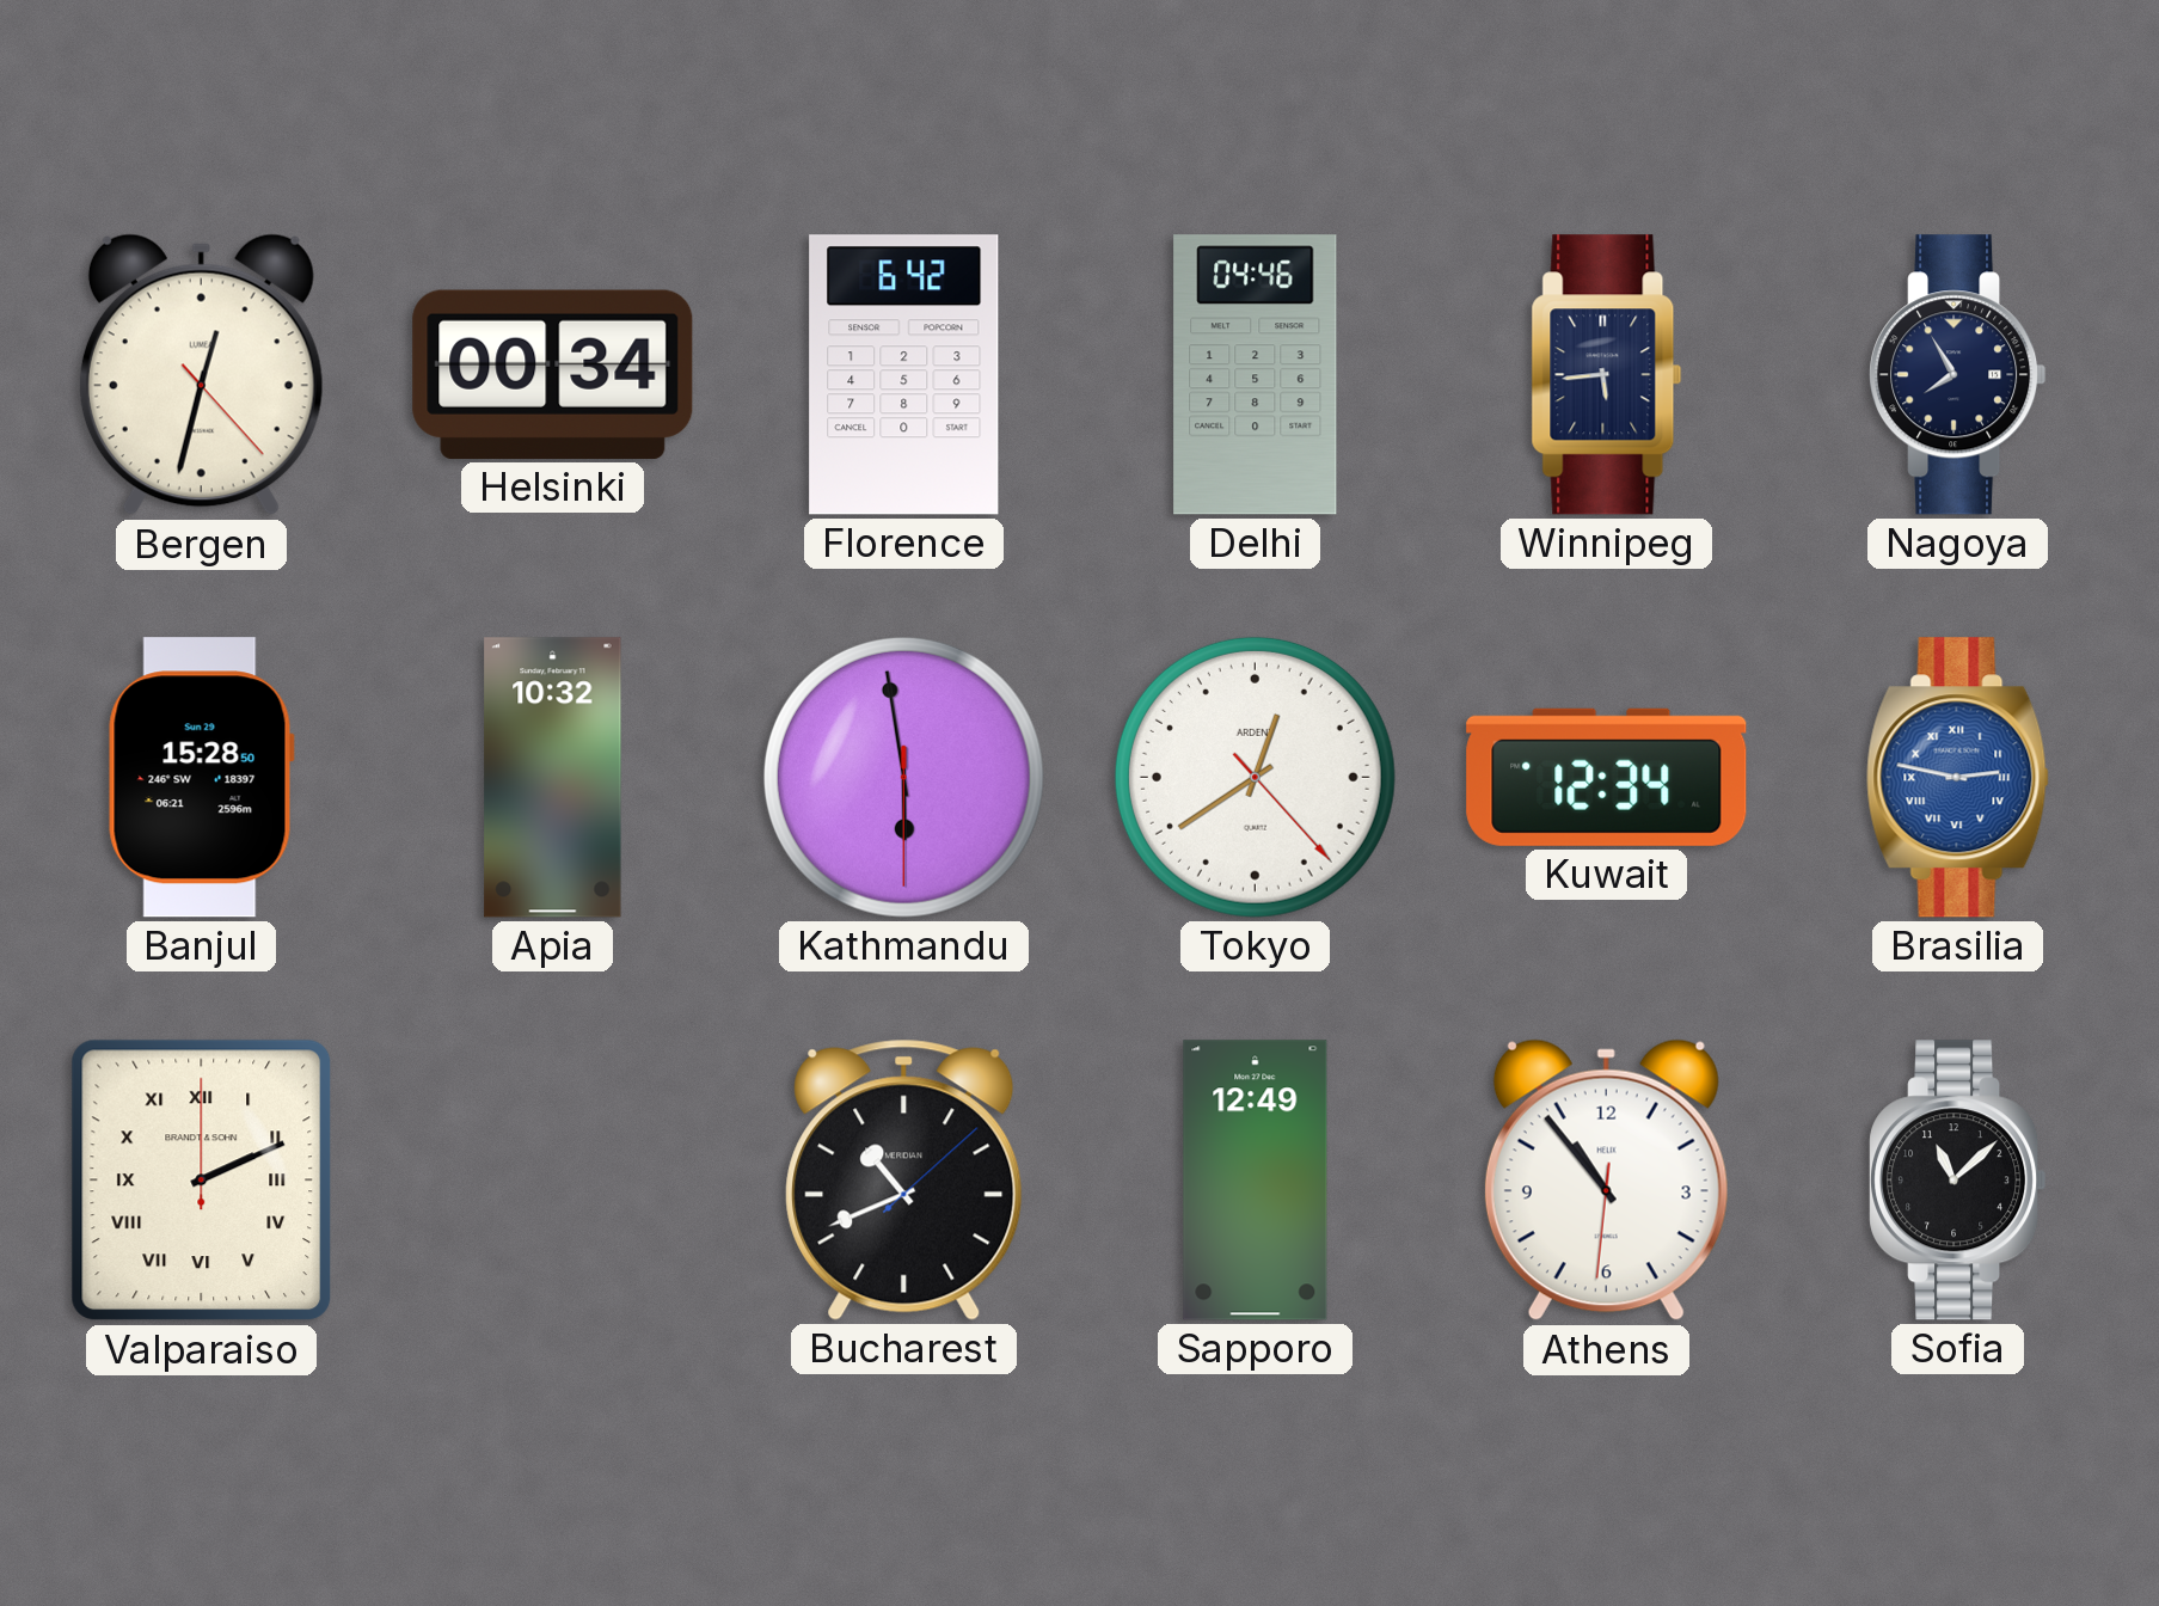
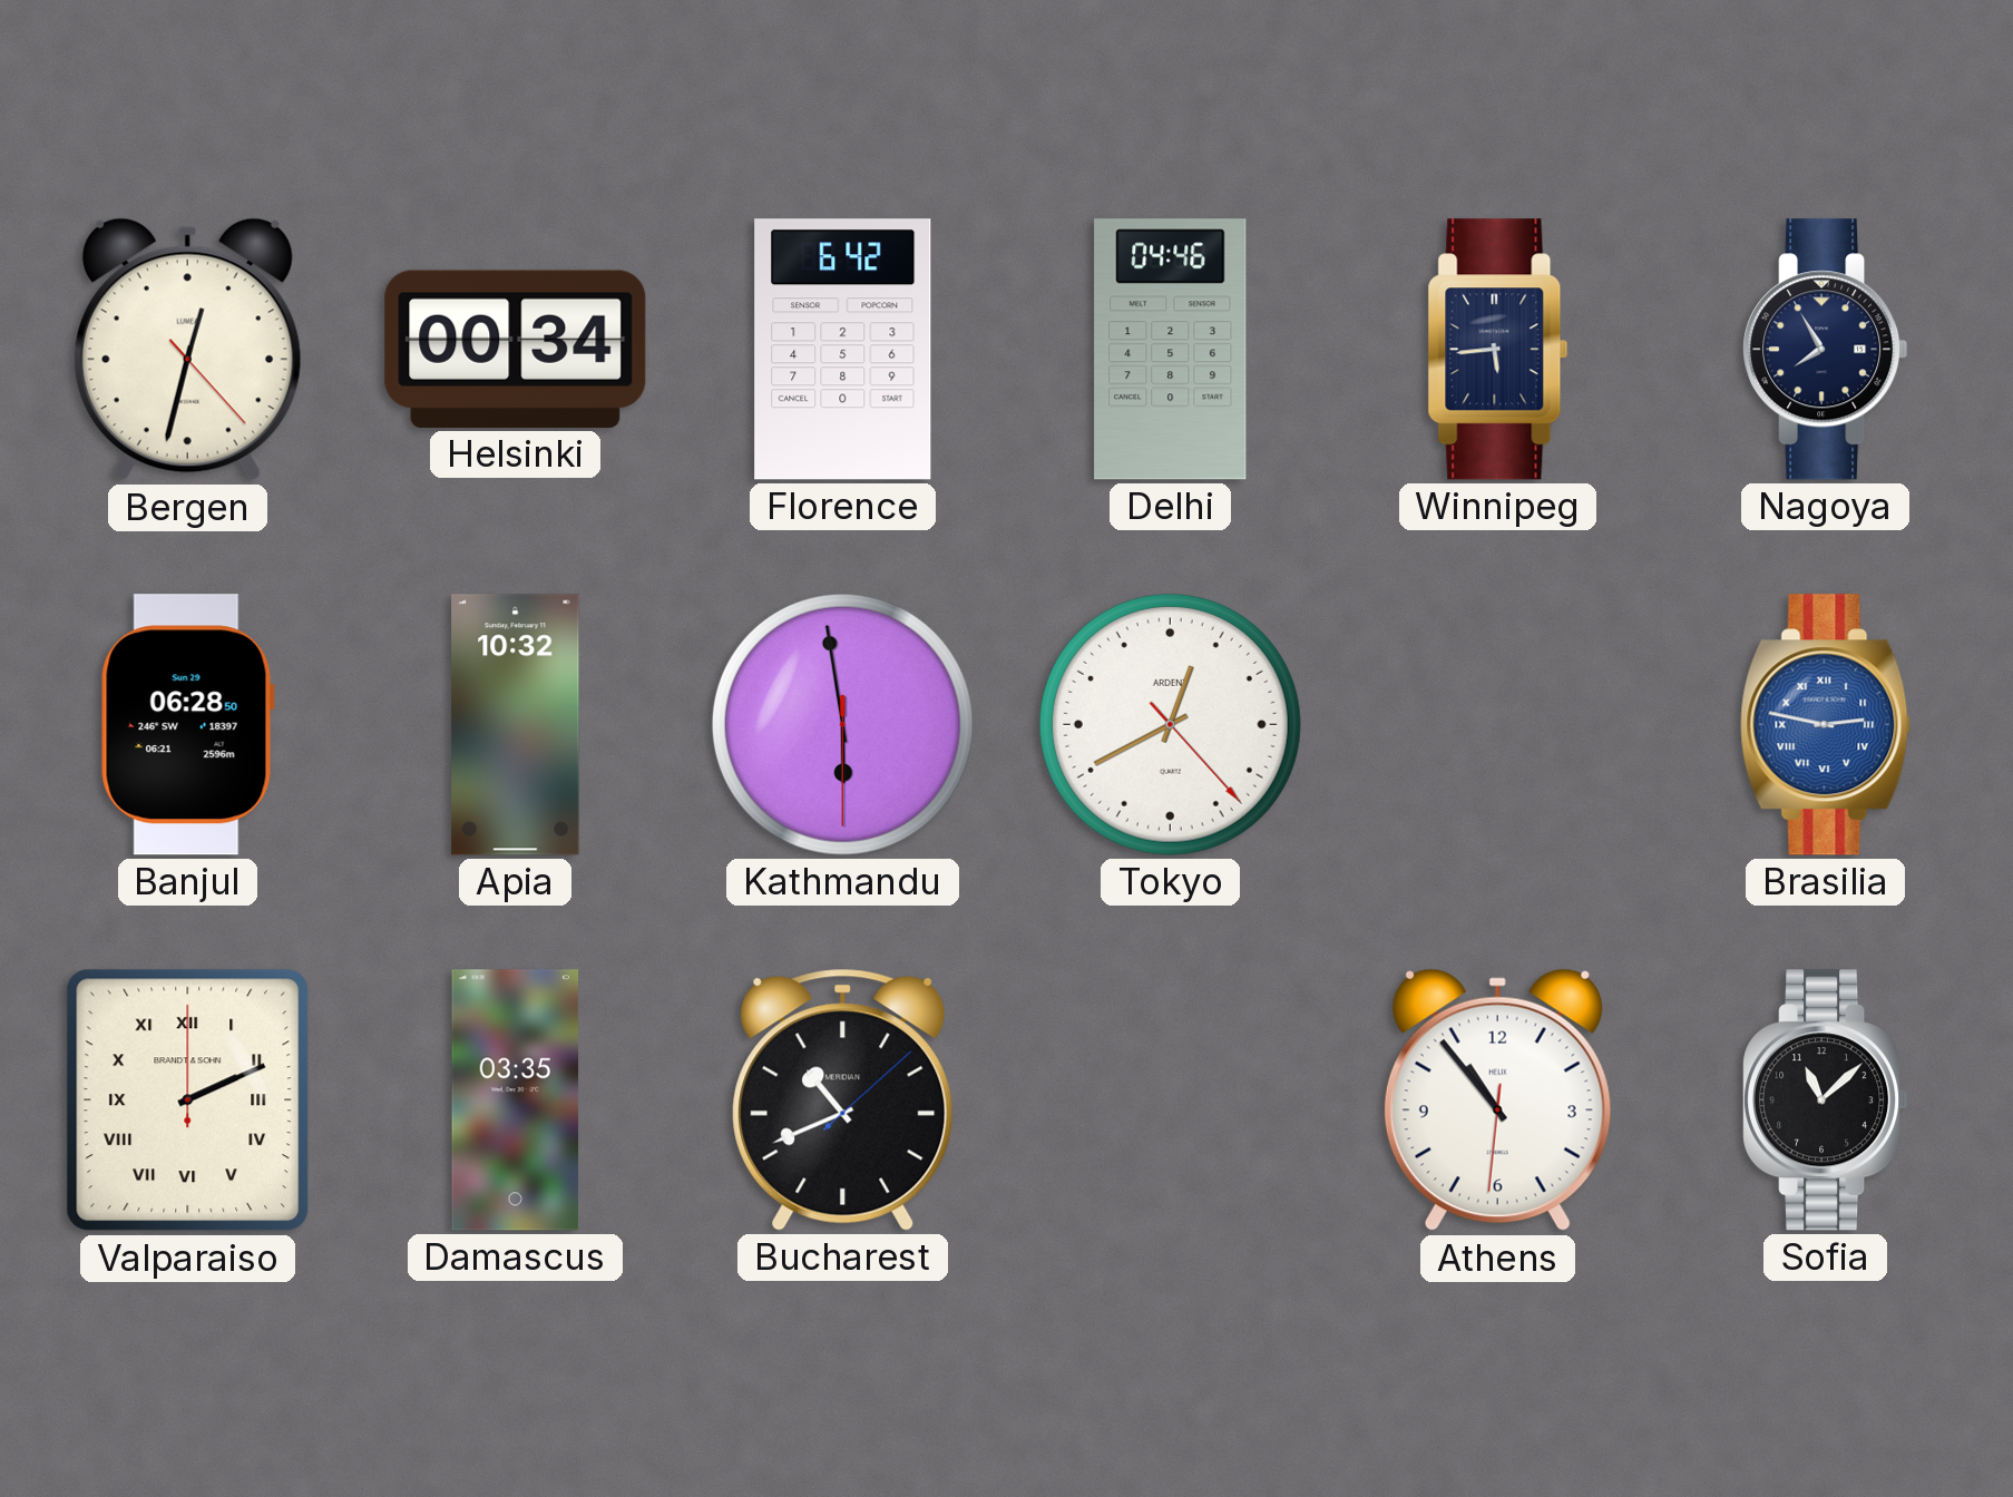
Banjul: 15:28 -> 06:28
Tokyo: 12:39 -> 12:40
Kuwait: 12:34 -> none
Damascus: none -> 03:35
Sapporo: 12:49 -> none
